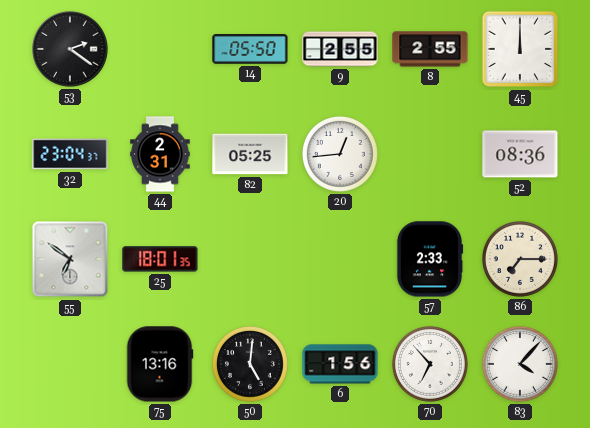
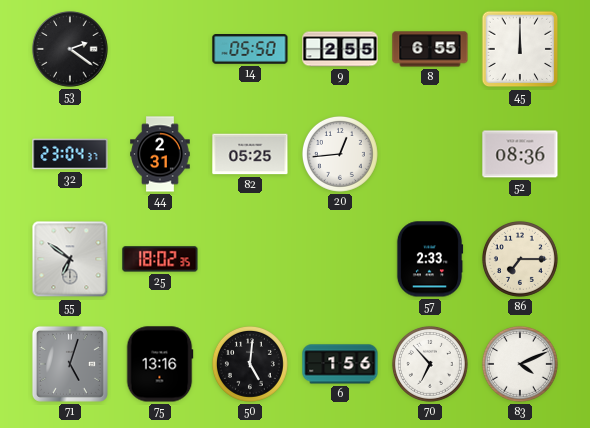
8: 2:55 -> 6:55
25: 18:01 -> 18:02
71: none -> 5:03
83: 4:07 -> 4:11
